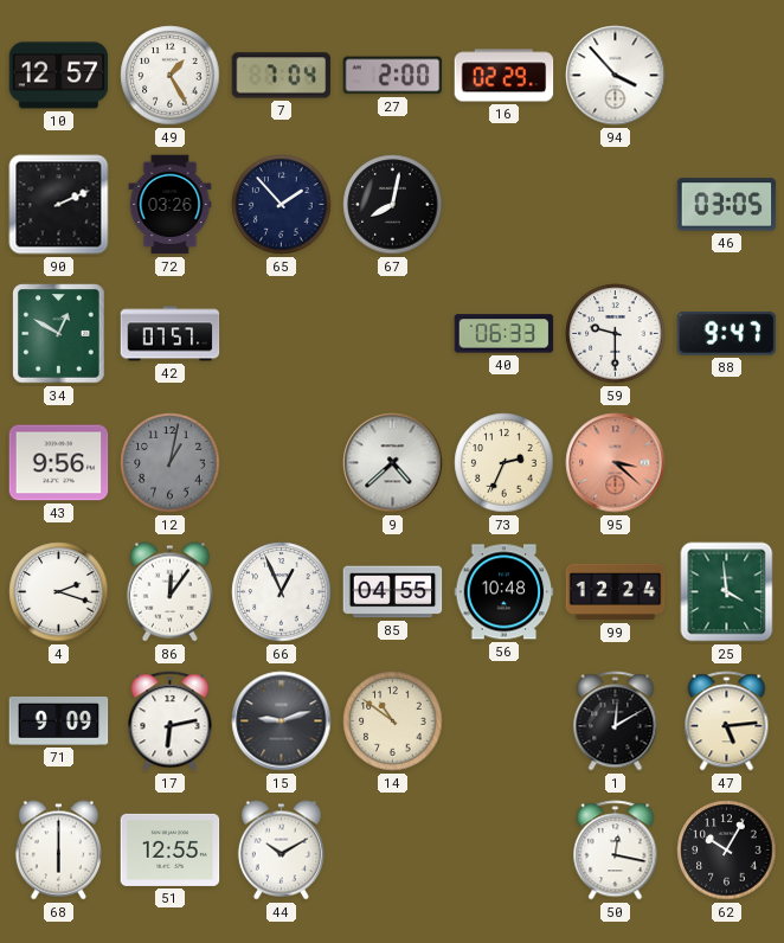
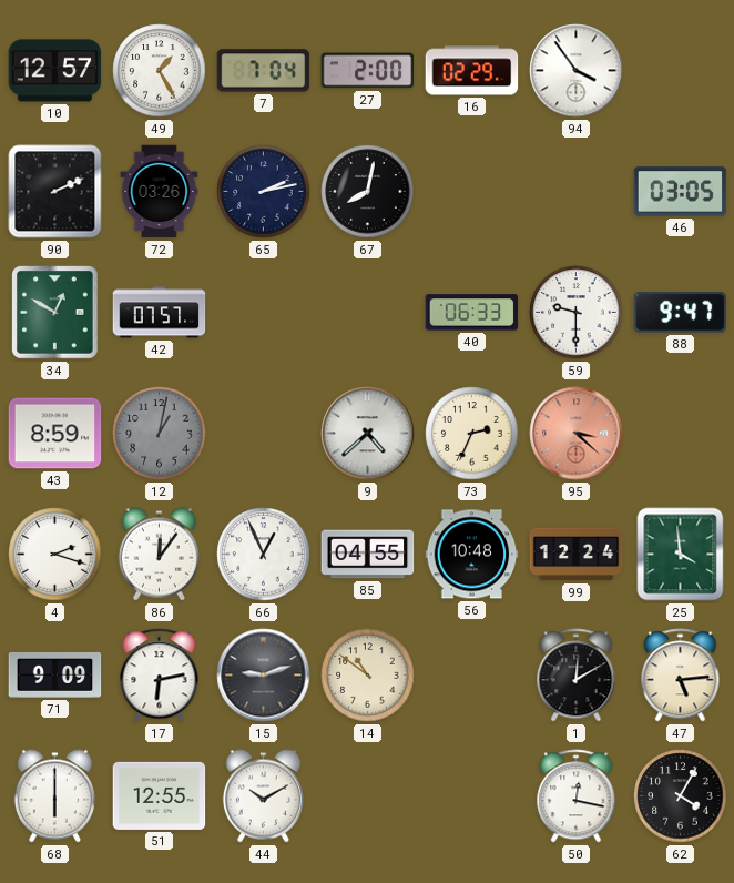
94: 3:53 -> 3:54
65: 1:53 -> 2:13
43: 9:56 -> 8:59
62: 10:05 -> 4:05
